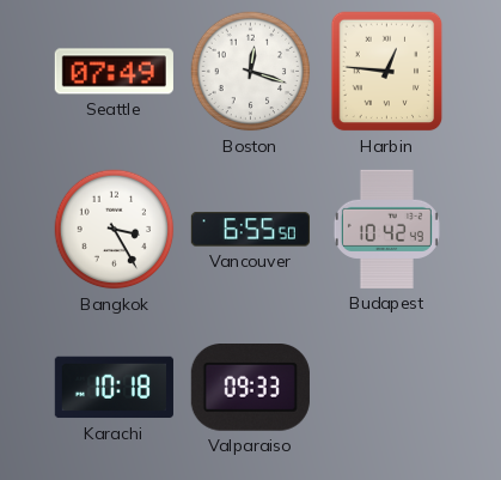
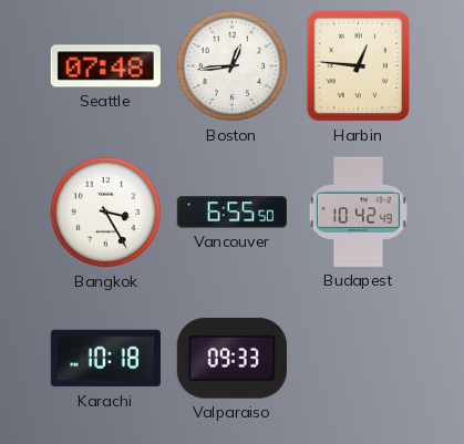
Seattle: 07:49 -> 07:48
Boston: 12:18 -> 12:44
